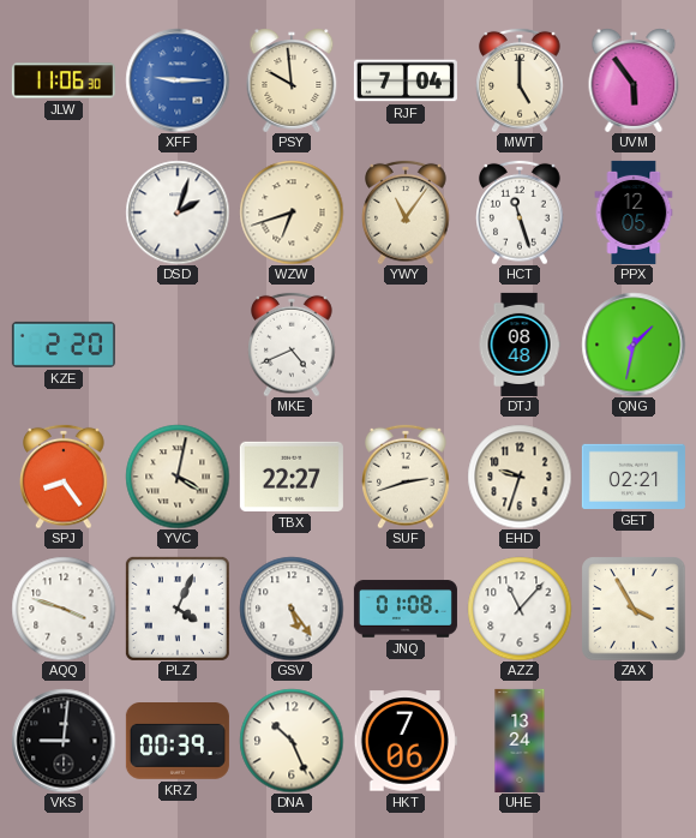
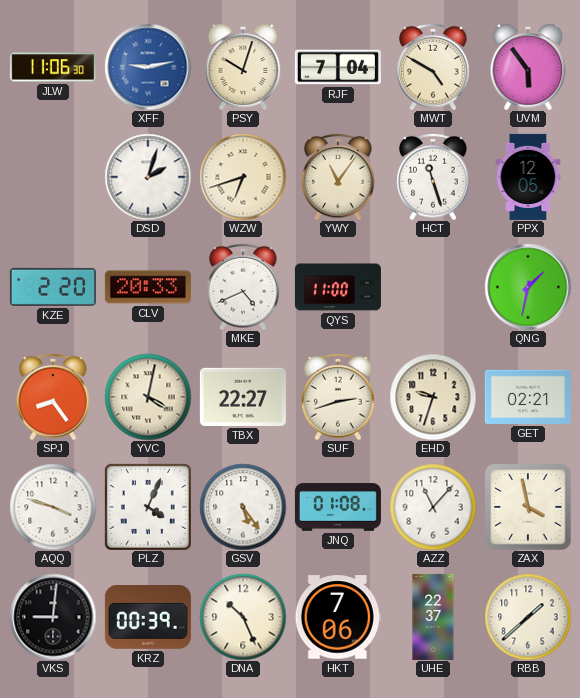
XFF: 9:15 -> 9:13
PSY: 9:59 -> 10:03
MWT: 5:00 -> 4:50
CLV: none -> 20:33
QYS: none -> 11:00
DTJ: 08:48 -> none
ZAX: 3:55 -> 3:58
UHE: 13:24 -> 22:37
RBB: none -> 1:38
